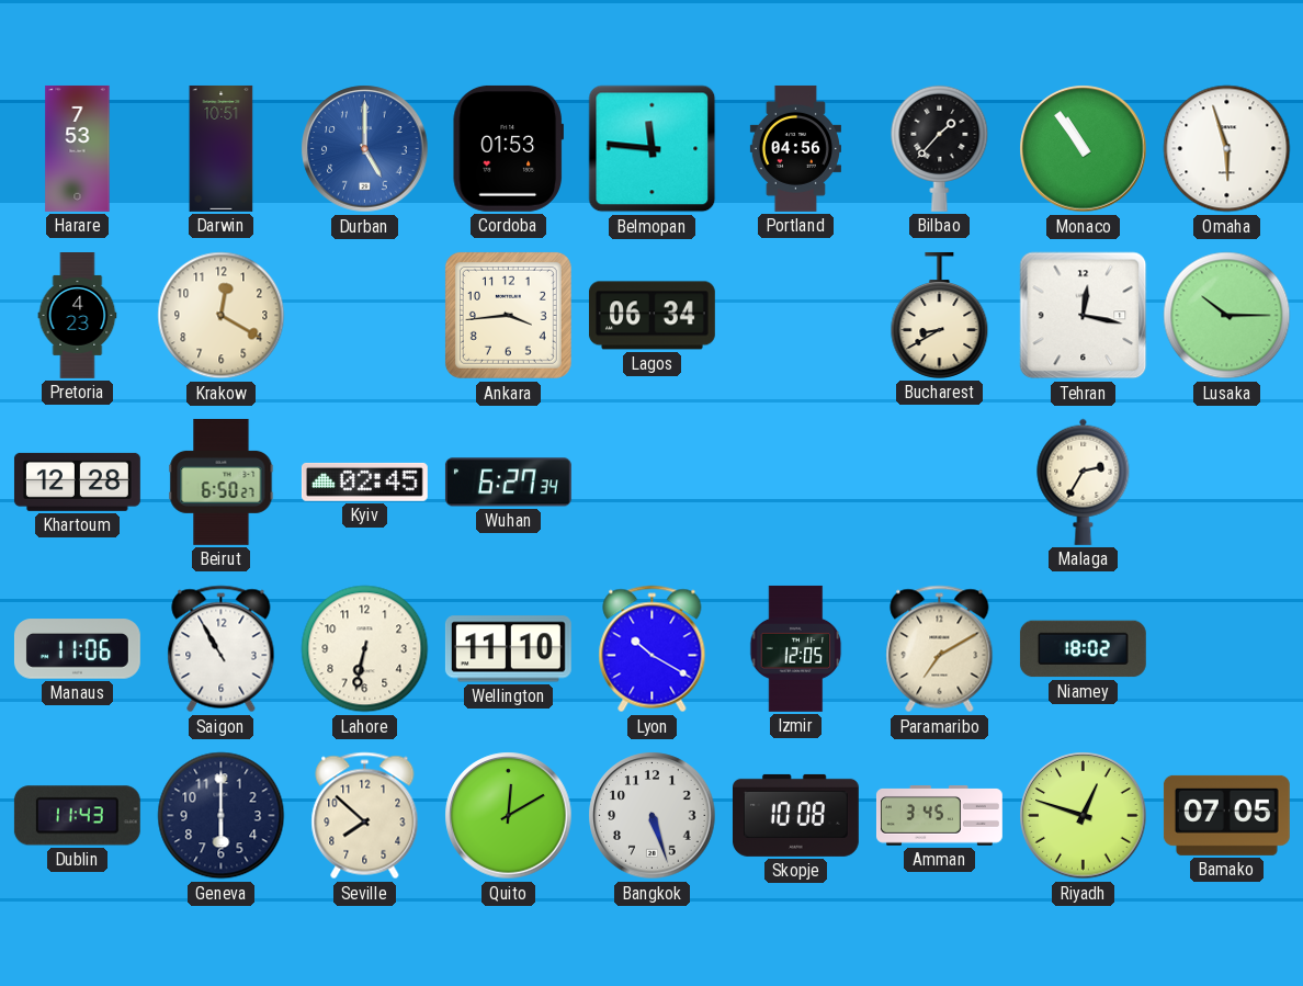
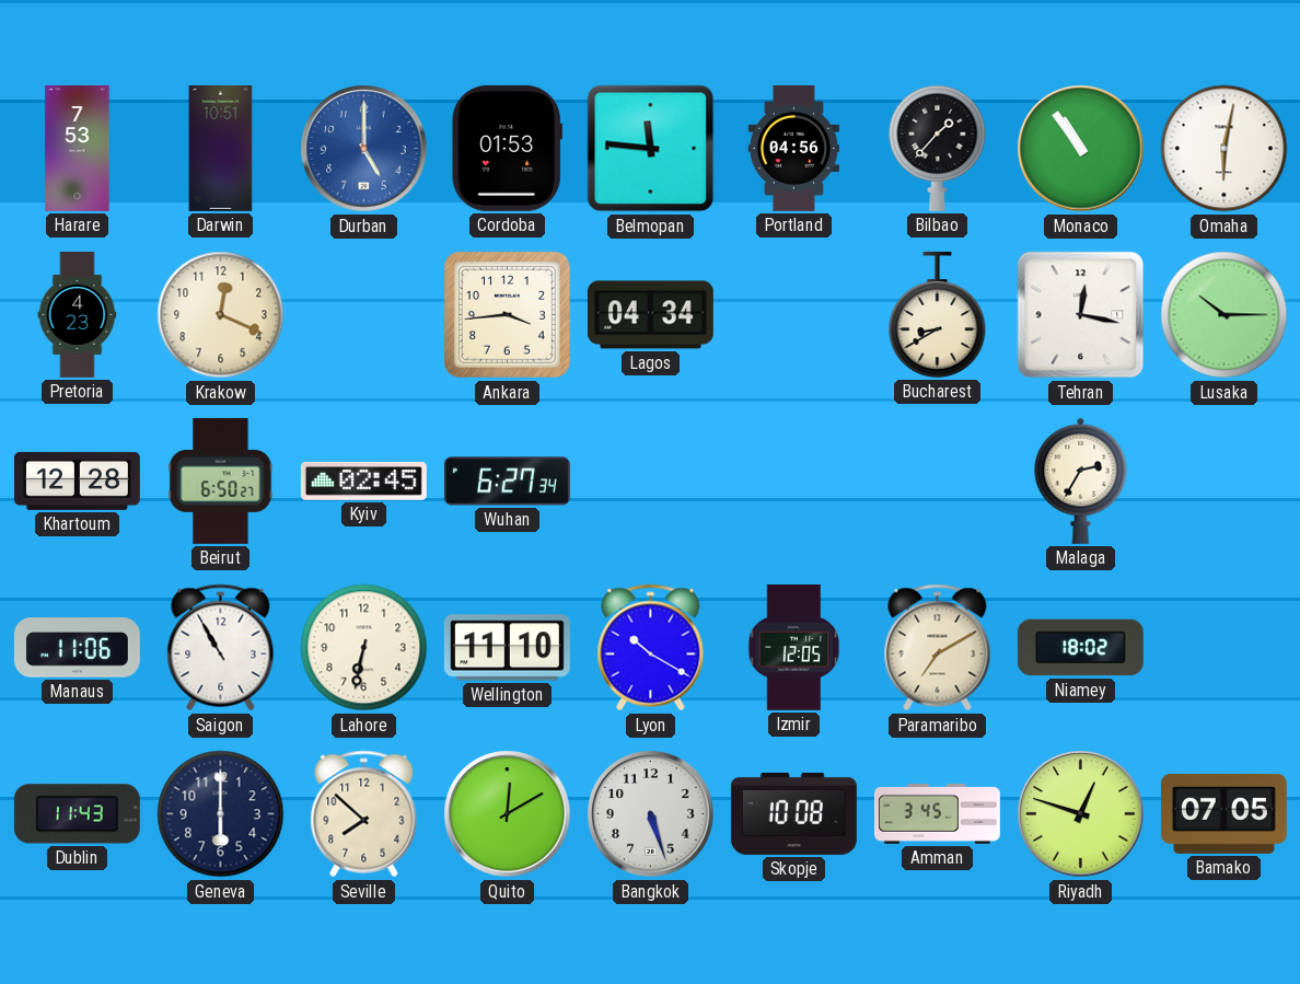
Omaha: 5:57 -> 6:02
Krakow: 12:20 -> 12:19
Lagos: 06:34 -> 04:34
